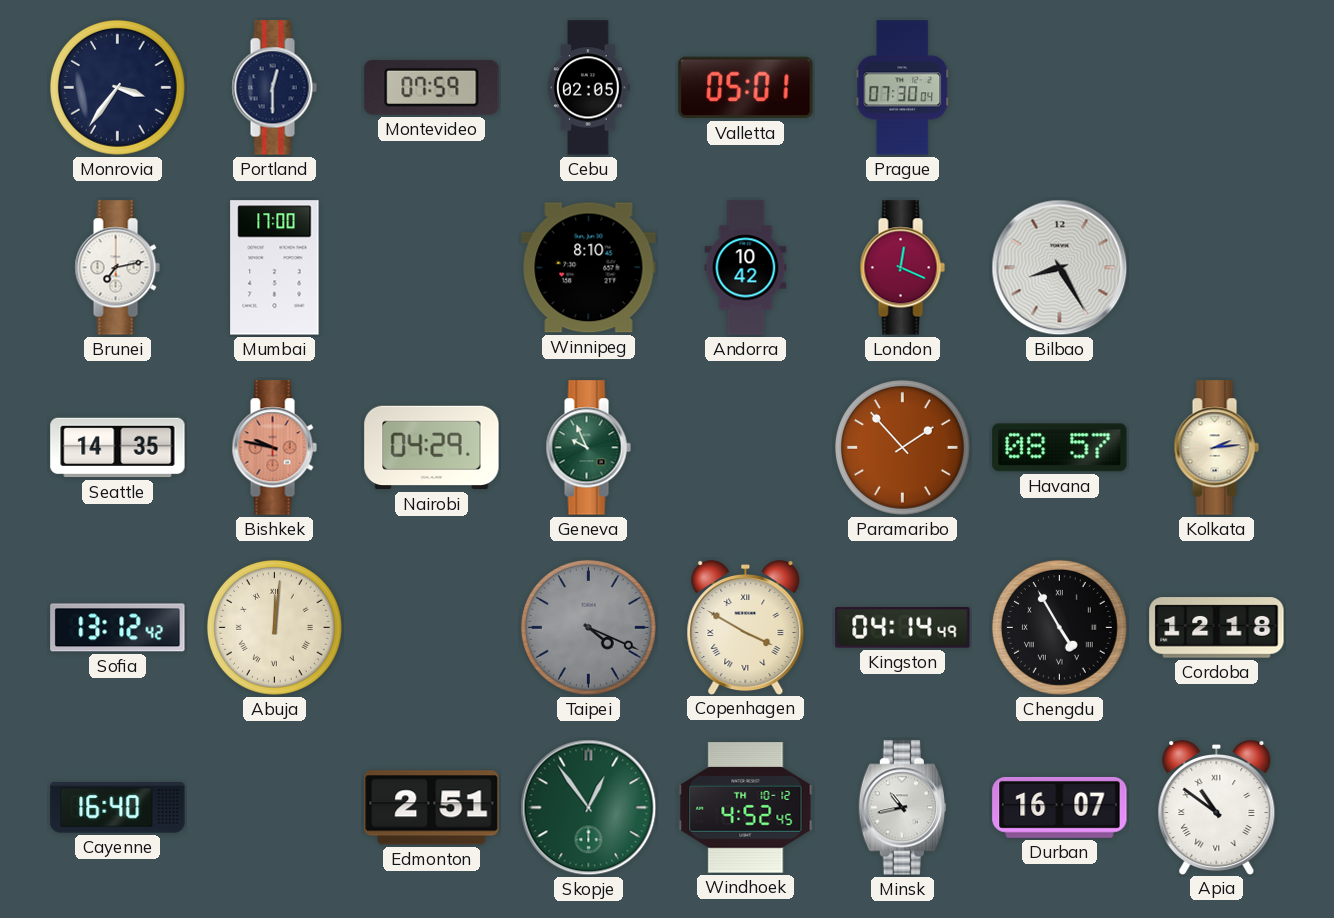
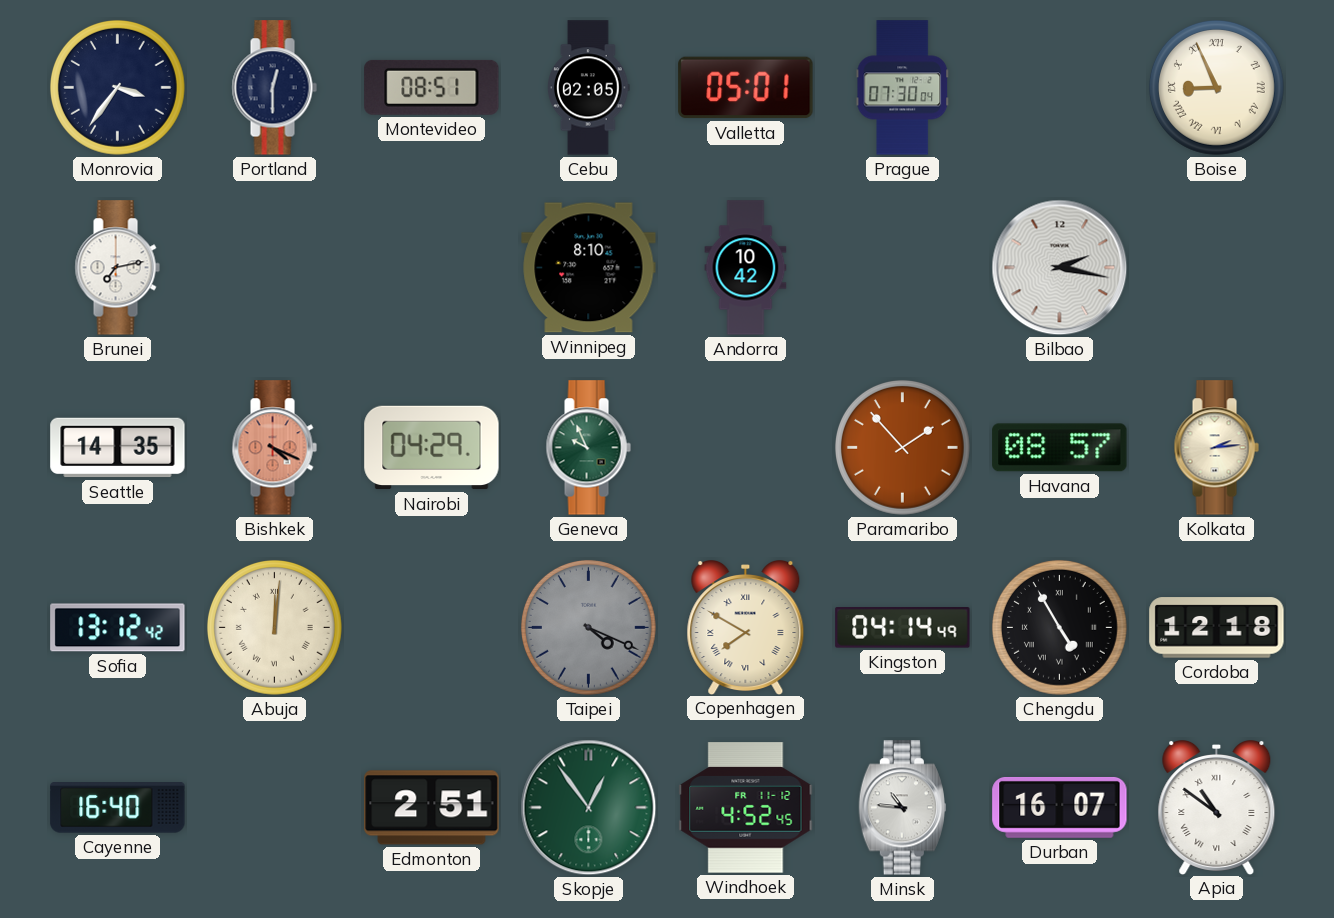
Montevideo: 07:59 -> 08:51
Boise: none -> 8:56
Mumbai: 17:00 -> none
London: 12:19 -> none
Bilbao: 8:25 -> 2:17
Bishkek: 9:47 -> 4:19
Copenhagen: 3:50 -> 7:50
Windhoek date: TH 10-12 -> FR 11-12
Minsk: 10:43 -> 10:46
